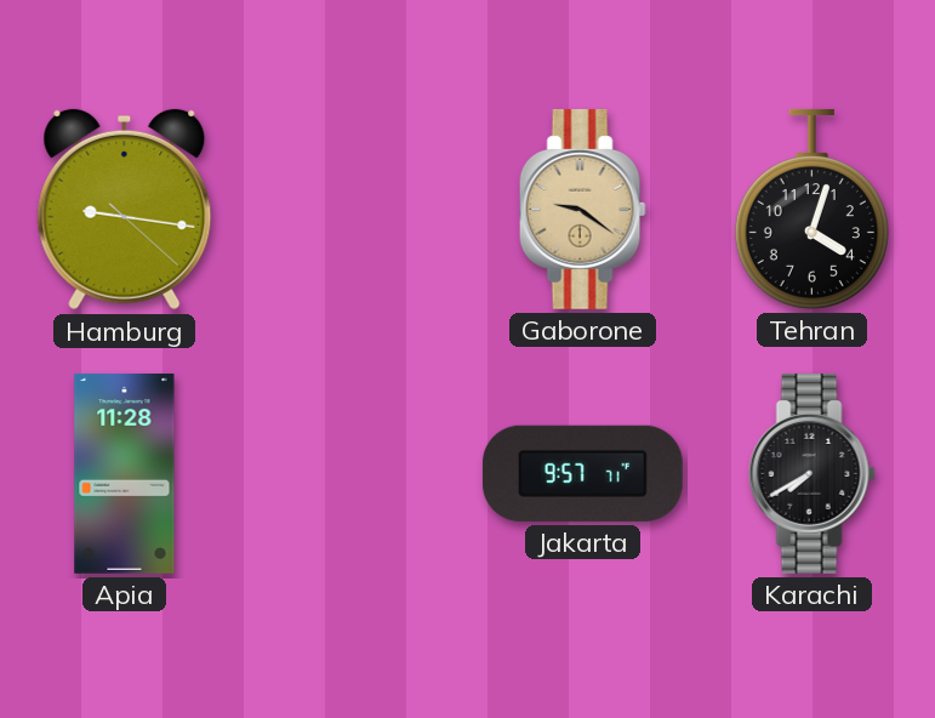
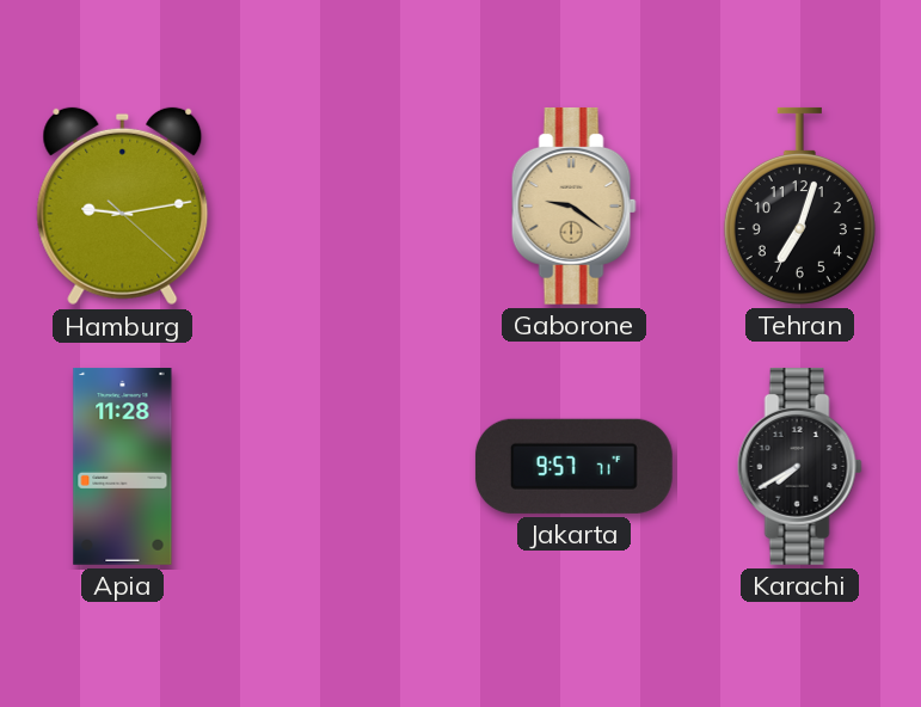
Hamburg: 9:16 -> 9:13
Tehran: 4:03 -> 7:03
